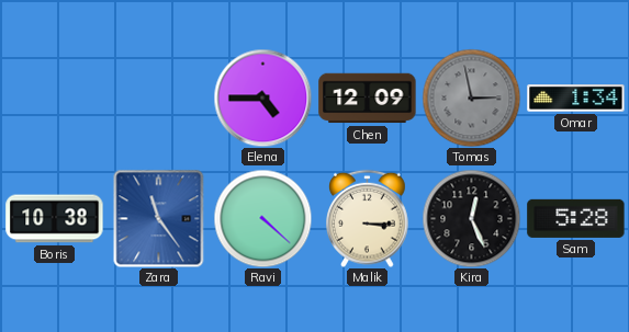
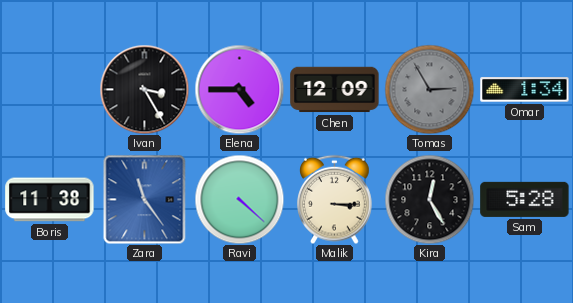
Ivan: none -> 3:25
Tomas: 2:58 -> 2:55
Boris: 10:38 -> 11:38
Kira: 12:26 -> 12:25
